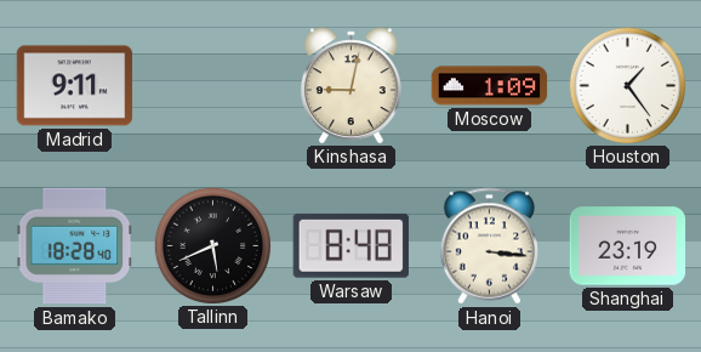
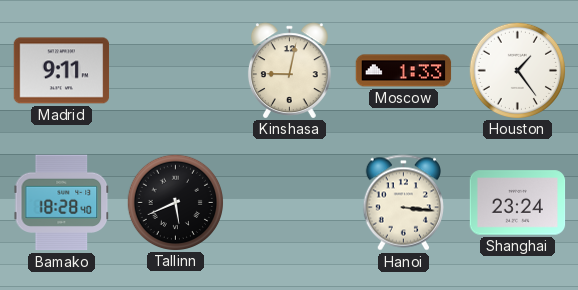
Moscow: 1:09 -> 1:33
Warsaw: 8:48 -> none
Shanghai: 23:19 -> 23:24
